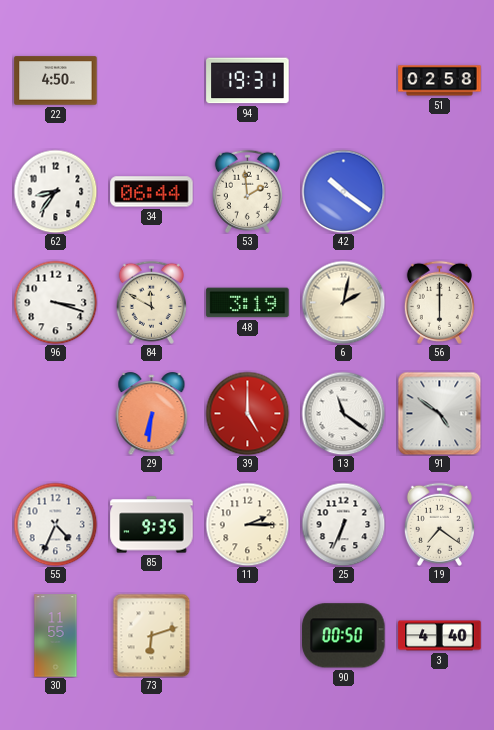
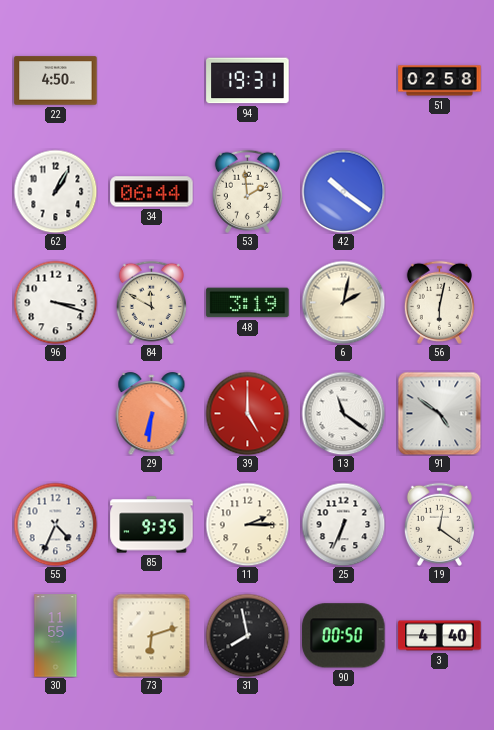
62: 8:36 -> 1:05
56: 6:00 -> 6:02
19: 7:21 -> 12:21
31: none -> 7:58
